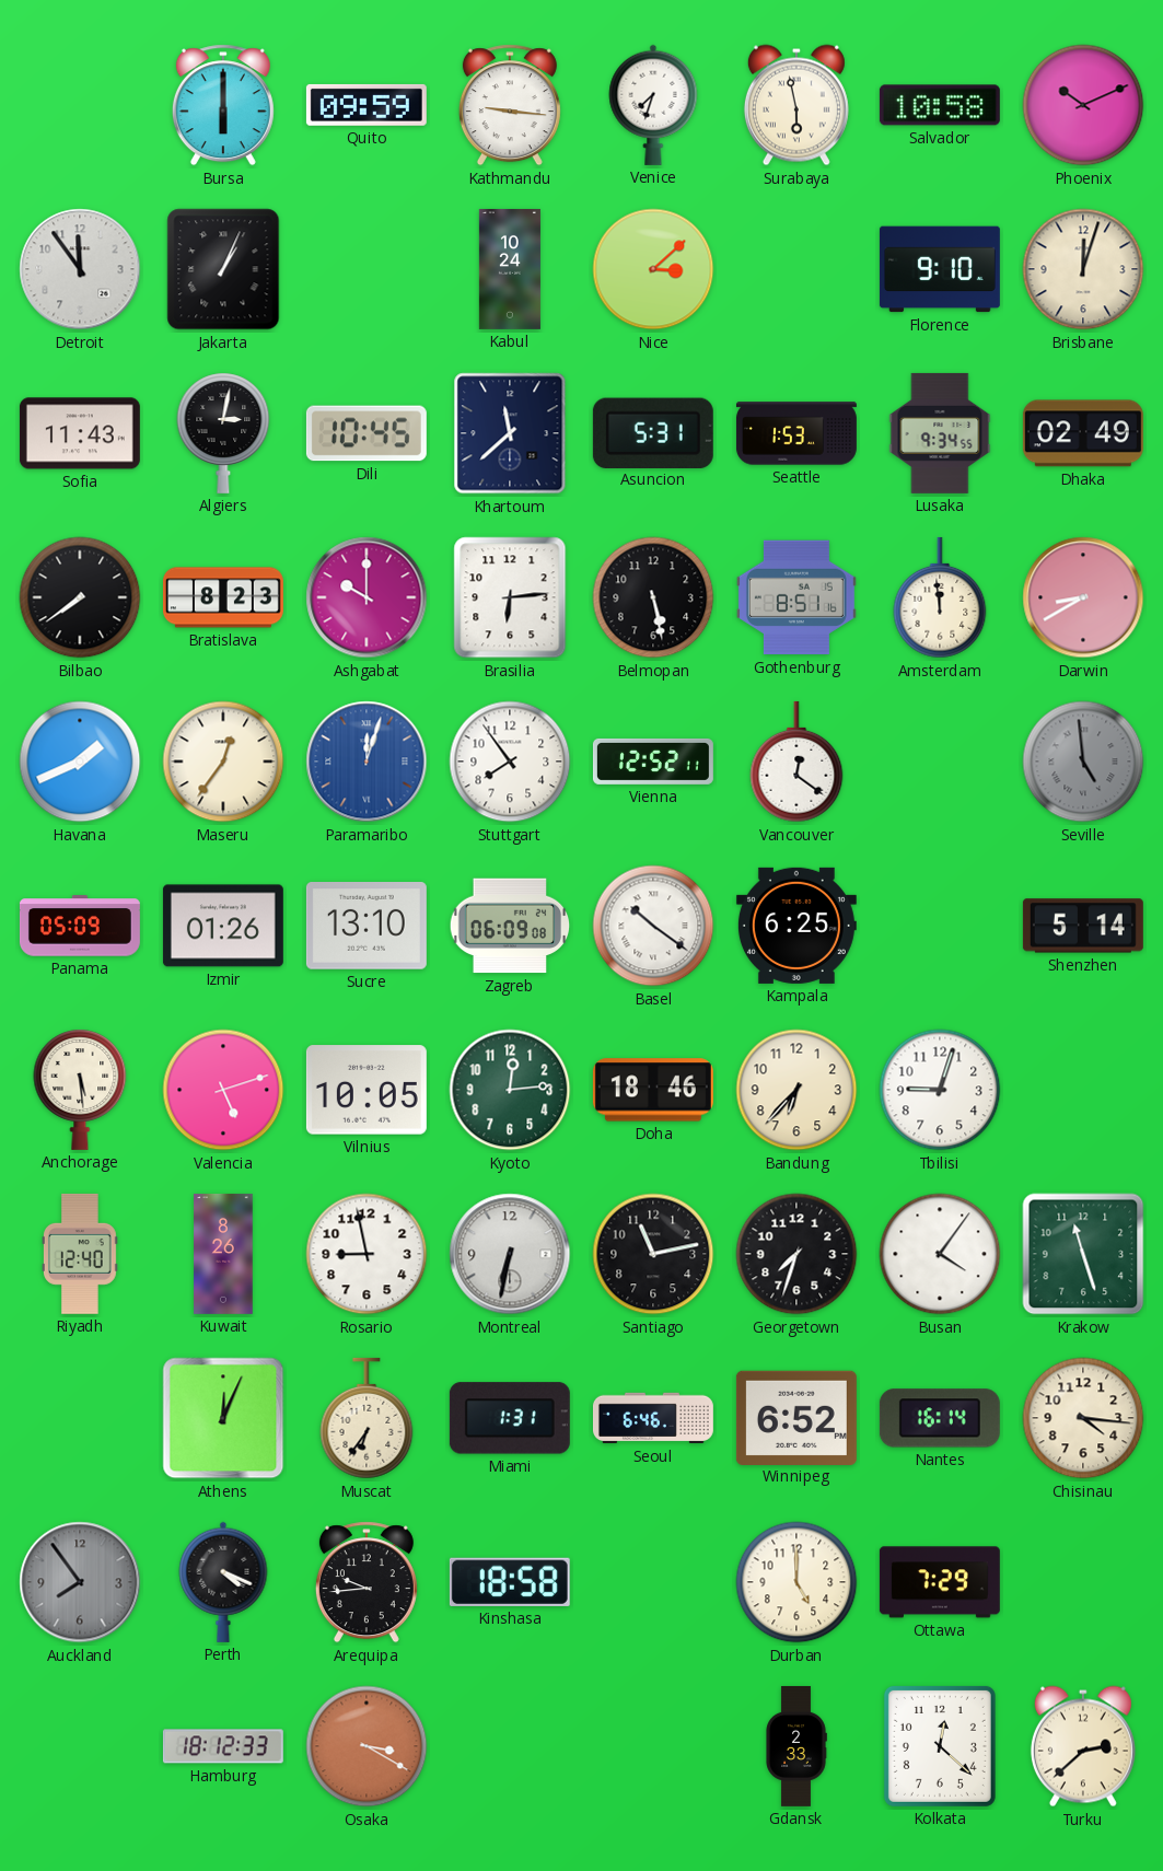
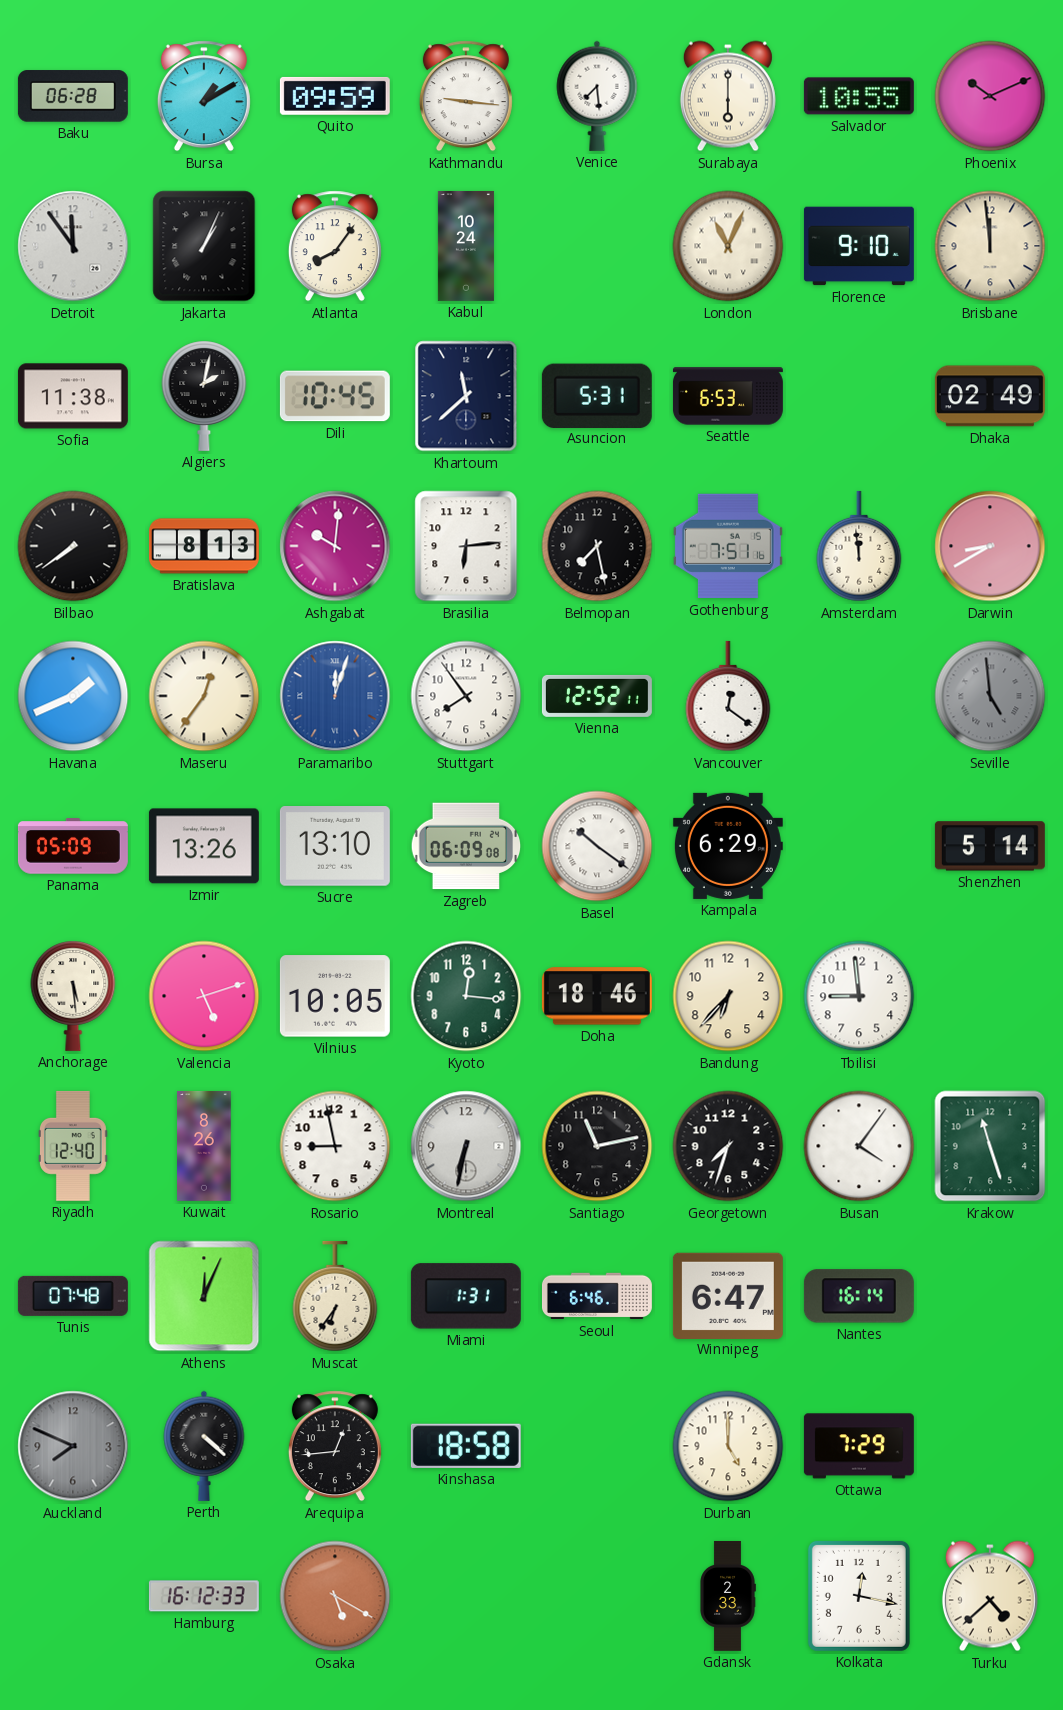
Baku: none -> 06:28
Bursa: 6:00 -> 1:10
Venice: 7:33 -> 7:29
Surabaya: 5:58 -> 6:00
Salvador: 10:58 -> 10:55
Atlanta: none -> 8:06
Nice: 3:08 -> none
London: none -> 11:04
Brisbane: 12:03 -> 11:59
Sofia: 11:43 -> 11:38
Algiers: 3:02 -> 2:02
Seattle: 1:53 -> 6:53
Lusaka: 9:34 -> none
Bratislava: 8:23 -> 8:13
Ashgabat: 10:00 -> 10:01
Belmopan: 5:28 -> 7:28
Gothenburg: 8:51 -> 7:51
Izmir: 01:26 -> 13:26
Kampala: 6:25 -> 6:29
Kyoto: 12:14 -> 12:16
Tbilisi: 9:03 -> 8:59
Tunis: none -> 07:48
Winnipeg: 6:52 -> 6:47
Chisinau: 4:16 -> none
Auckland: 7:54 -> 7:49
Perth: 4:19 -> 4:22
Arequipa: 9:44 -> 12:44
Hamburg: 18:12 -> 16:12
Osaka: 3:20 -> 5:20
Kolkata: 12:22 -> 12:17
Turku: 2:38 -> 4:38
